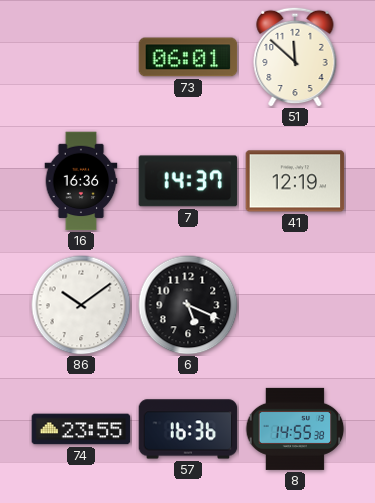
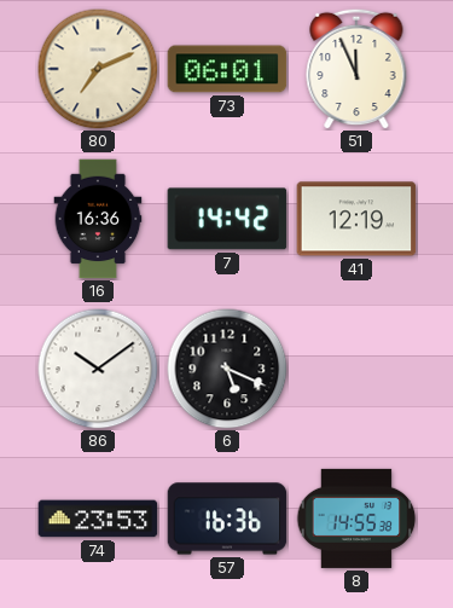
80: none -> 7:11
51: 11:52 -> 11:56
7: 14:37 -> 14:42
74: 23:55 -> 23:53
